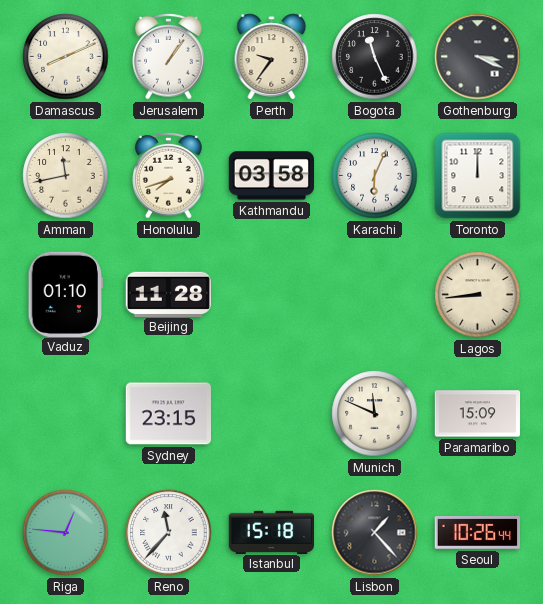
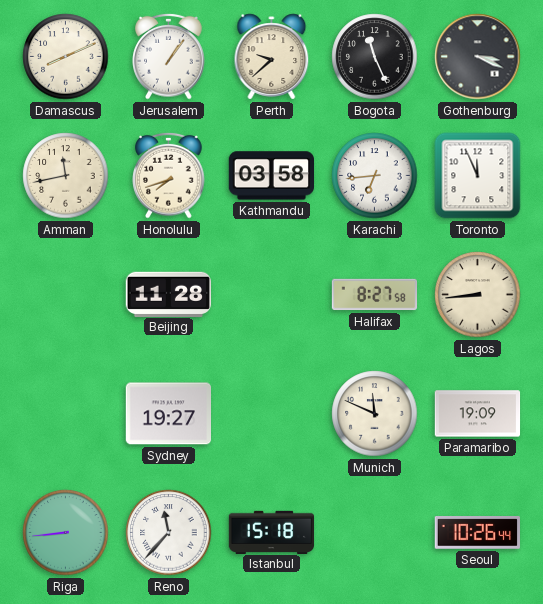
Perth: 9:36 -> 9:38
Karachi: 6:04 -> 6:44
Toronto: 12:00 -> 11:56
Vaduz: 01:10 -> none
Halifax: none -> 8:27
Sydney: 23:15 -> 19:27
Paramaribo: 15:09 -> 19:09
Riga: 12:46 -> 8:44
Lisbon: 1:23 -> none
